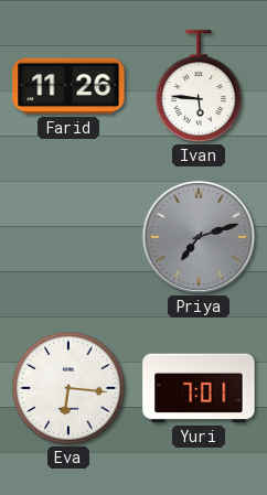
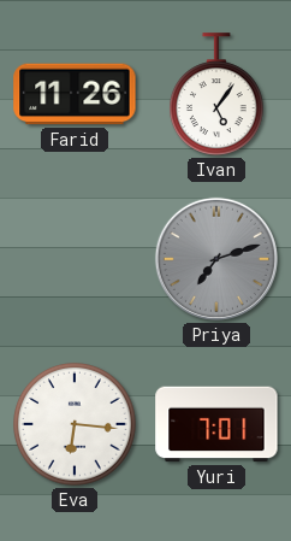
Ivan: 5:46 -> 5:06
